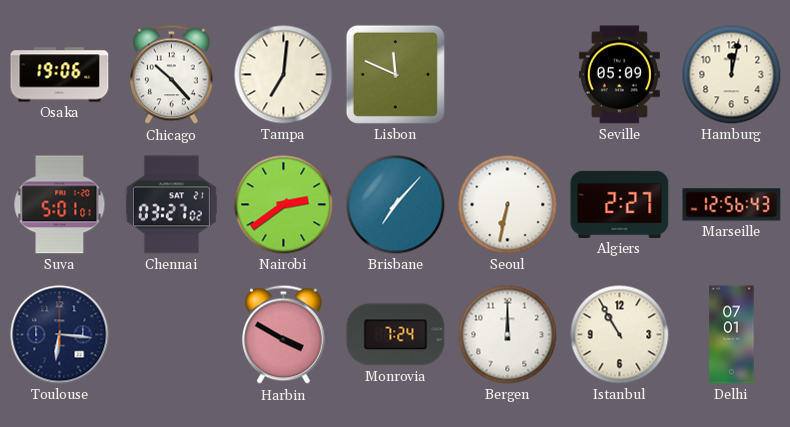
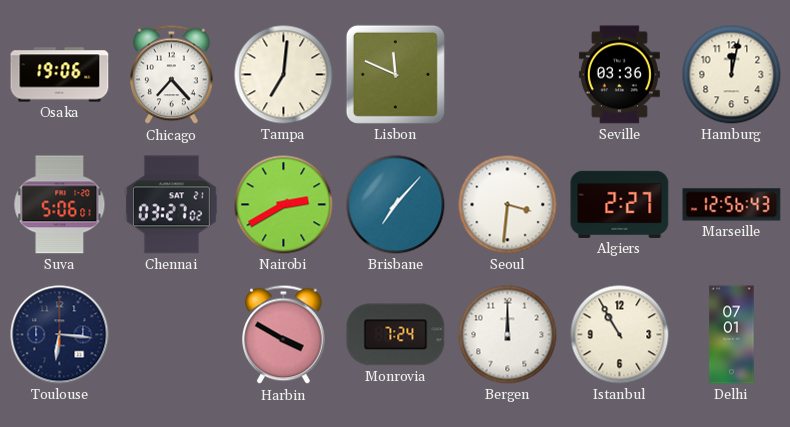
Chicago: 10:23 -> 7:23
Seville: 05:09 -> 03:36
Suva: 5:01 -> 5:06
Nairobi: 2:39 -> 2:40
Seoul: 6:32 -> 3:31
